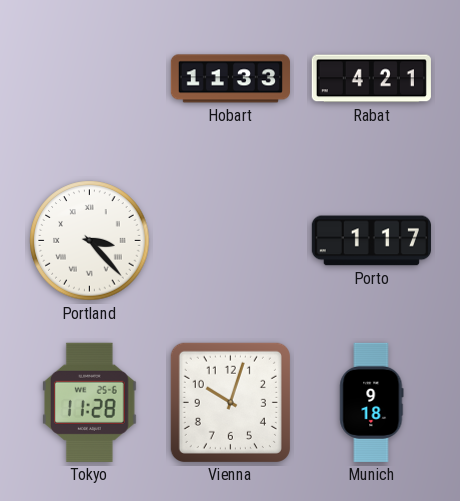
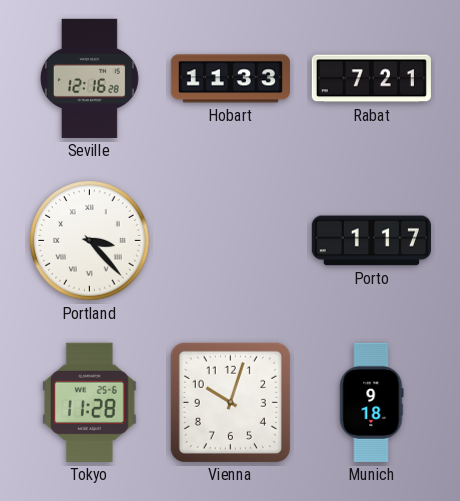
Seville: none -> 12:16
Rabat: 4:21 -> 7:21
